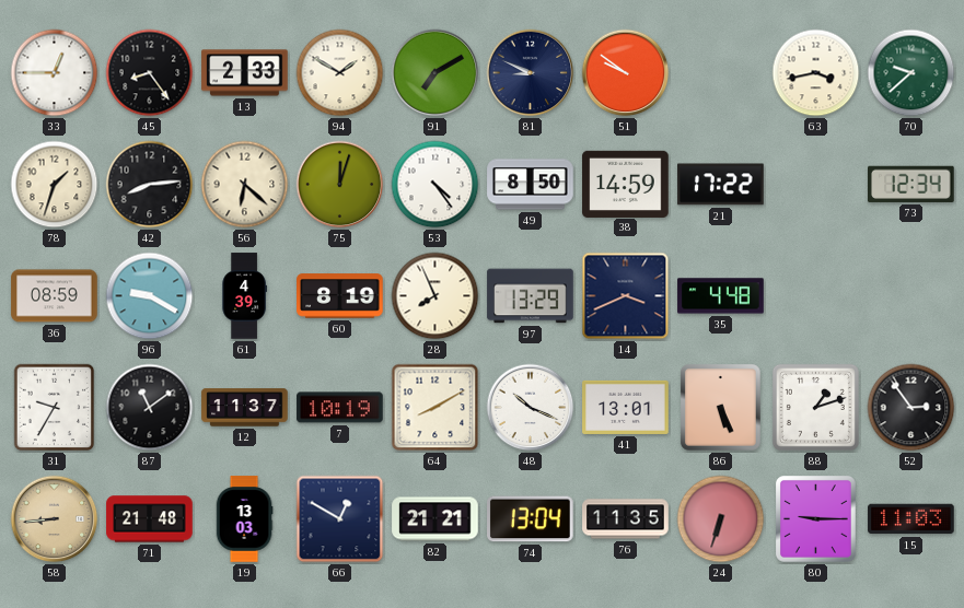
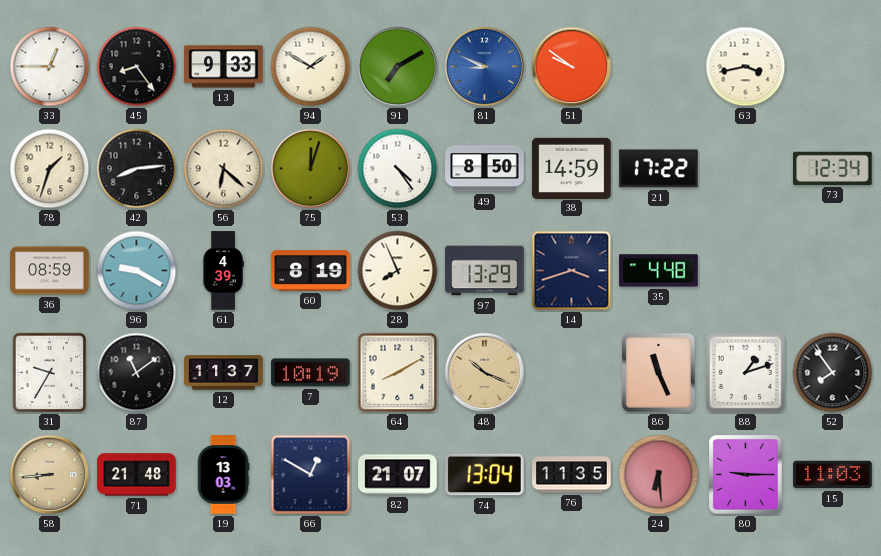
13: 2:33 -> 9:33
81 dial: navy -> blue
70: 9:38 -> none
14: 3:41 -> 3:42
48 dial: white -> champagne
41: 13:01 -> none
86: 5:26 -> 11:26
52: 2:54 -> 7:54
82: 21:21 -> 21:07
24: 6:33 -> 6:29
